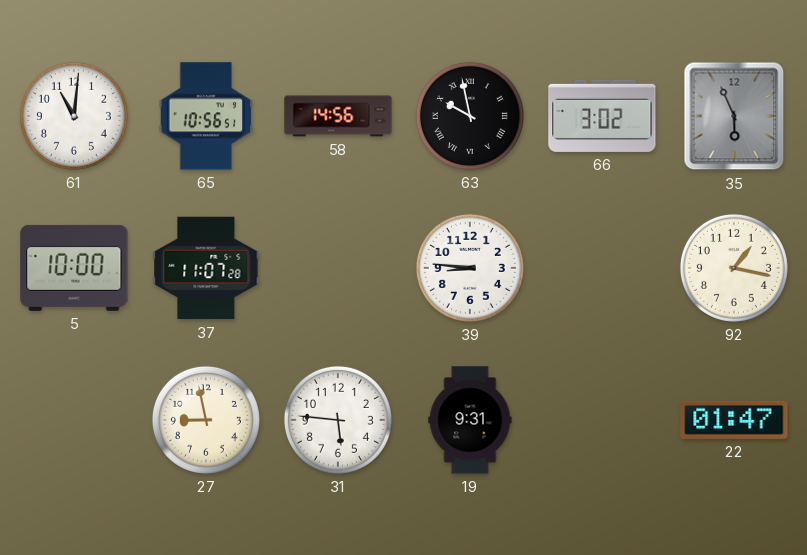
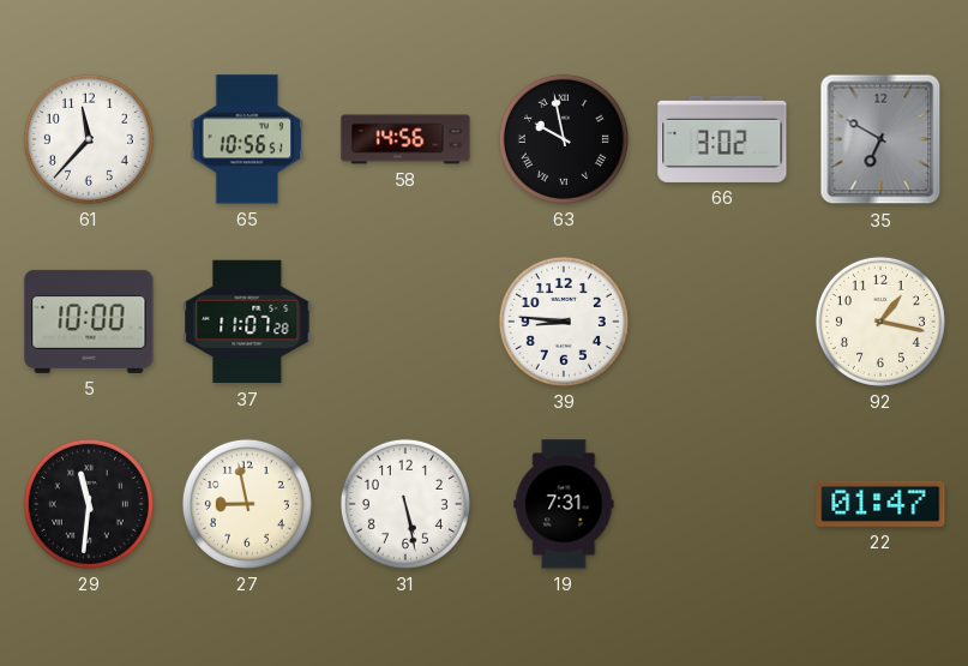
61: 11:01 -> 11:37
35: 5:56 -> 6:50
29: none -> 11:31
31: 5:46 -> 5:28
19: 9:31 -> 7:31
